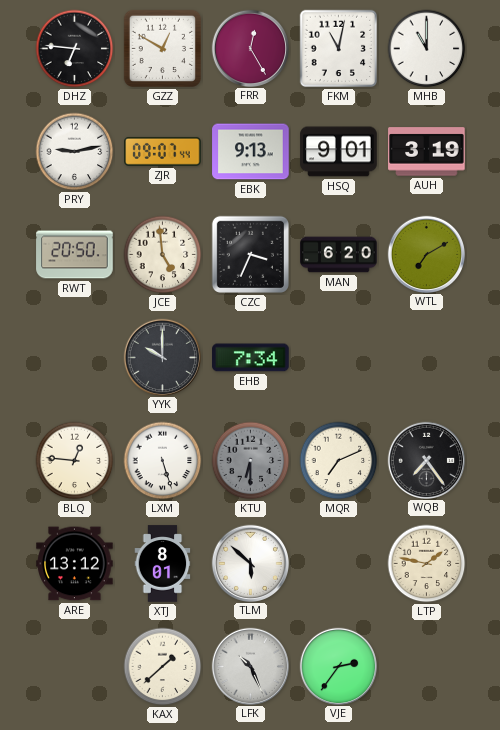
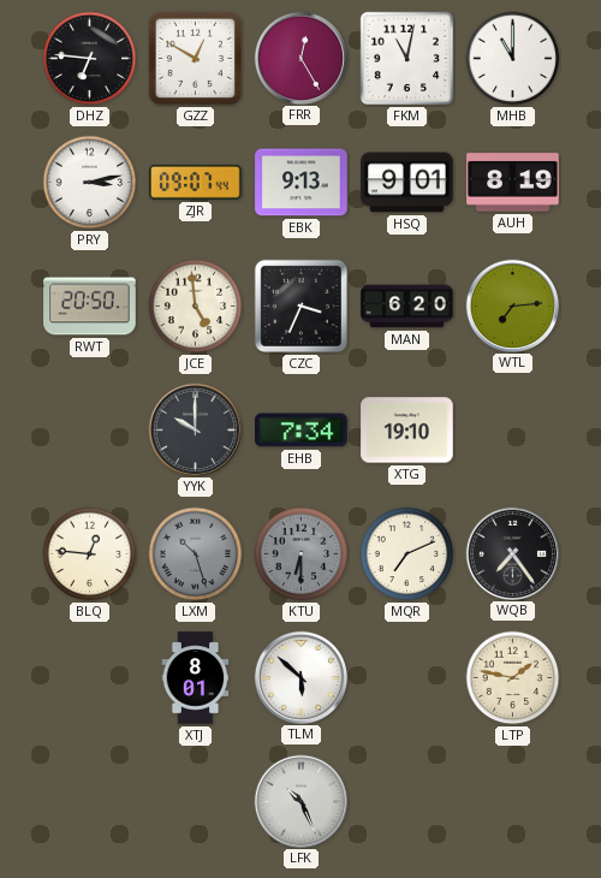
PRY: 9:13 -> 3:13
AUH: 3:19 -> 8:19
WTL: 7:10 -> 7:14
XTG: none -> 19:10
LXM: 5:27 -> 10:27
LXM dial: white -> grey
ARE: 13:12 -> none
KAX: 1:38 -> none
VJE: 2:36 -> none
